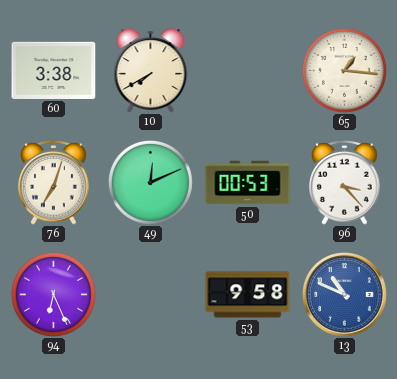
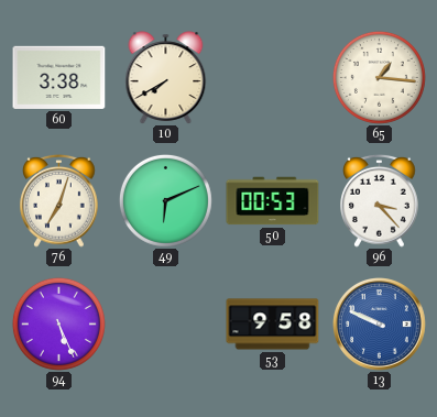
49: 12:11 -> 6:11
94: 6:26 -> 5:26
13: 10:49 -> 9:49
